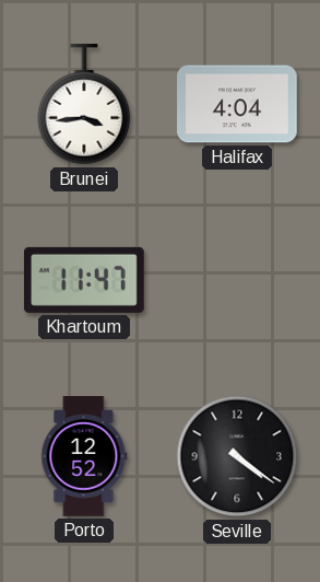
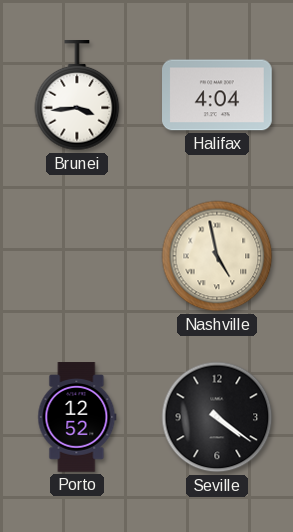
Khartoum: 11:47 -> none
Nashville: none -> 4:58
